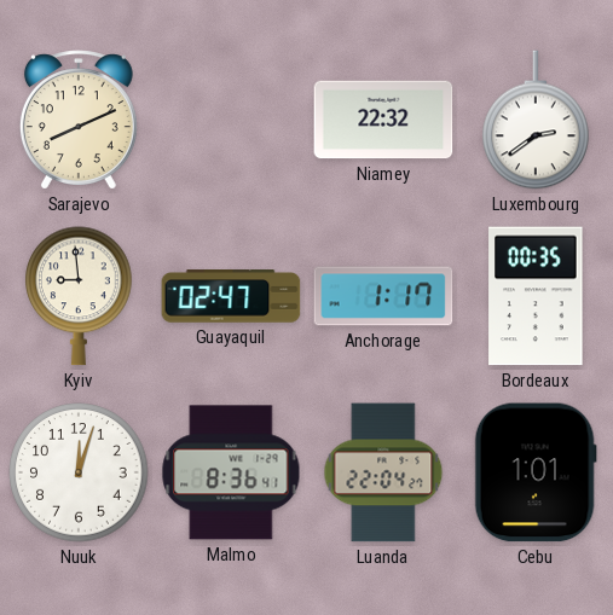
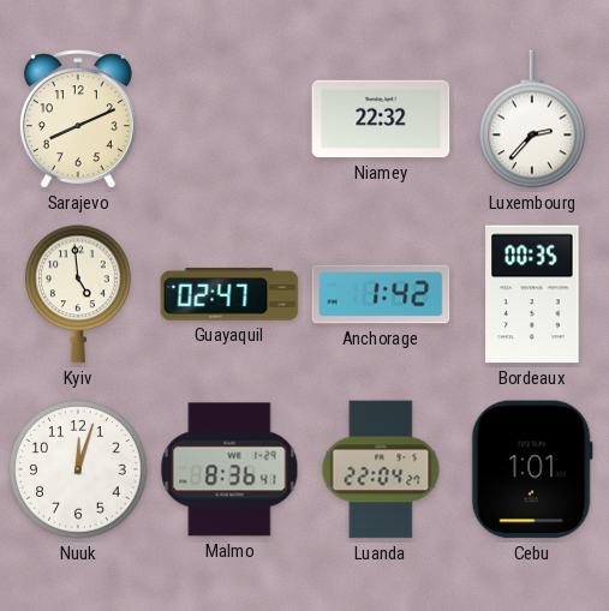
Luxembourg: 2:39 -> 2:37
Kyiv: 8:59 -> 4:59
Anchorage: 1:17 -> 1:42
